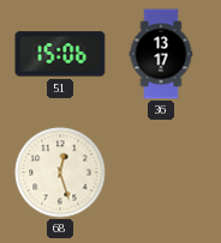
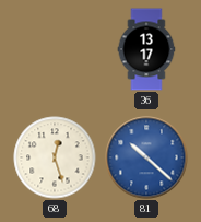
51: 15:06 -> none
81: none -> 10:22
